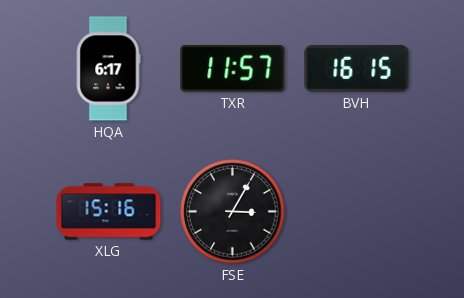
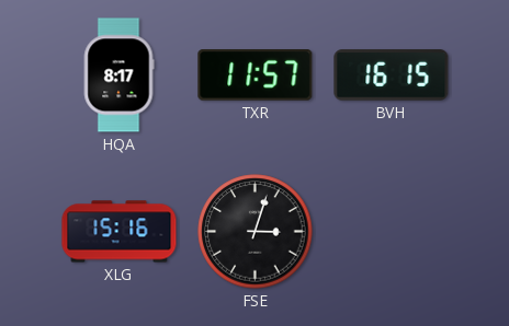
HQA: 6:17 -> 8:17
FSE: 3:05 -> 3:03
